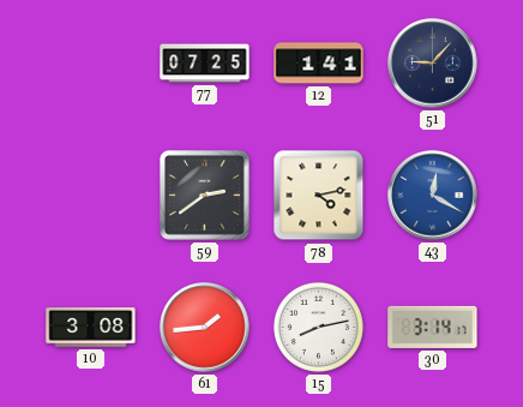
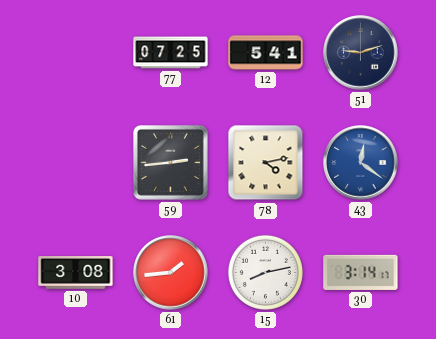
12: 1:41 -> 5:41
51: 9:07 -> 9:12
59: 2:39 -> 2:44
43: 12:20 -> 12:21
